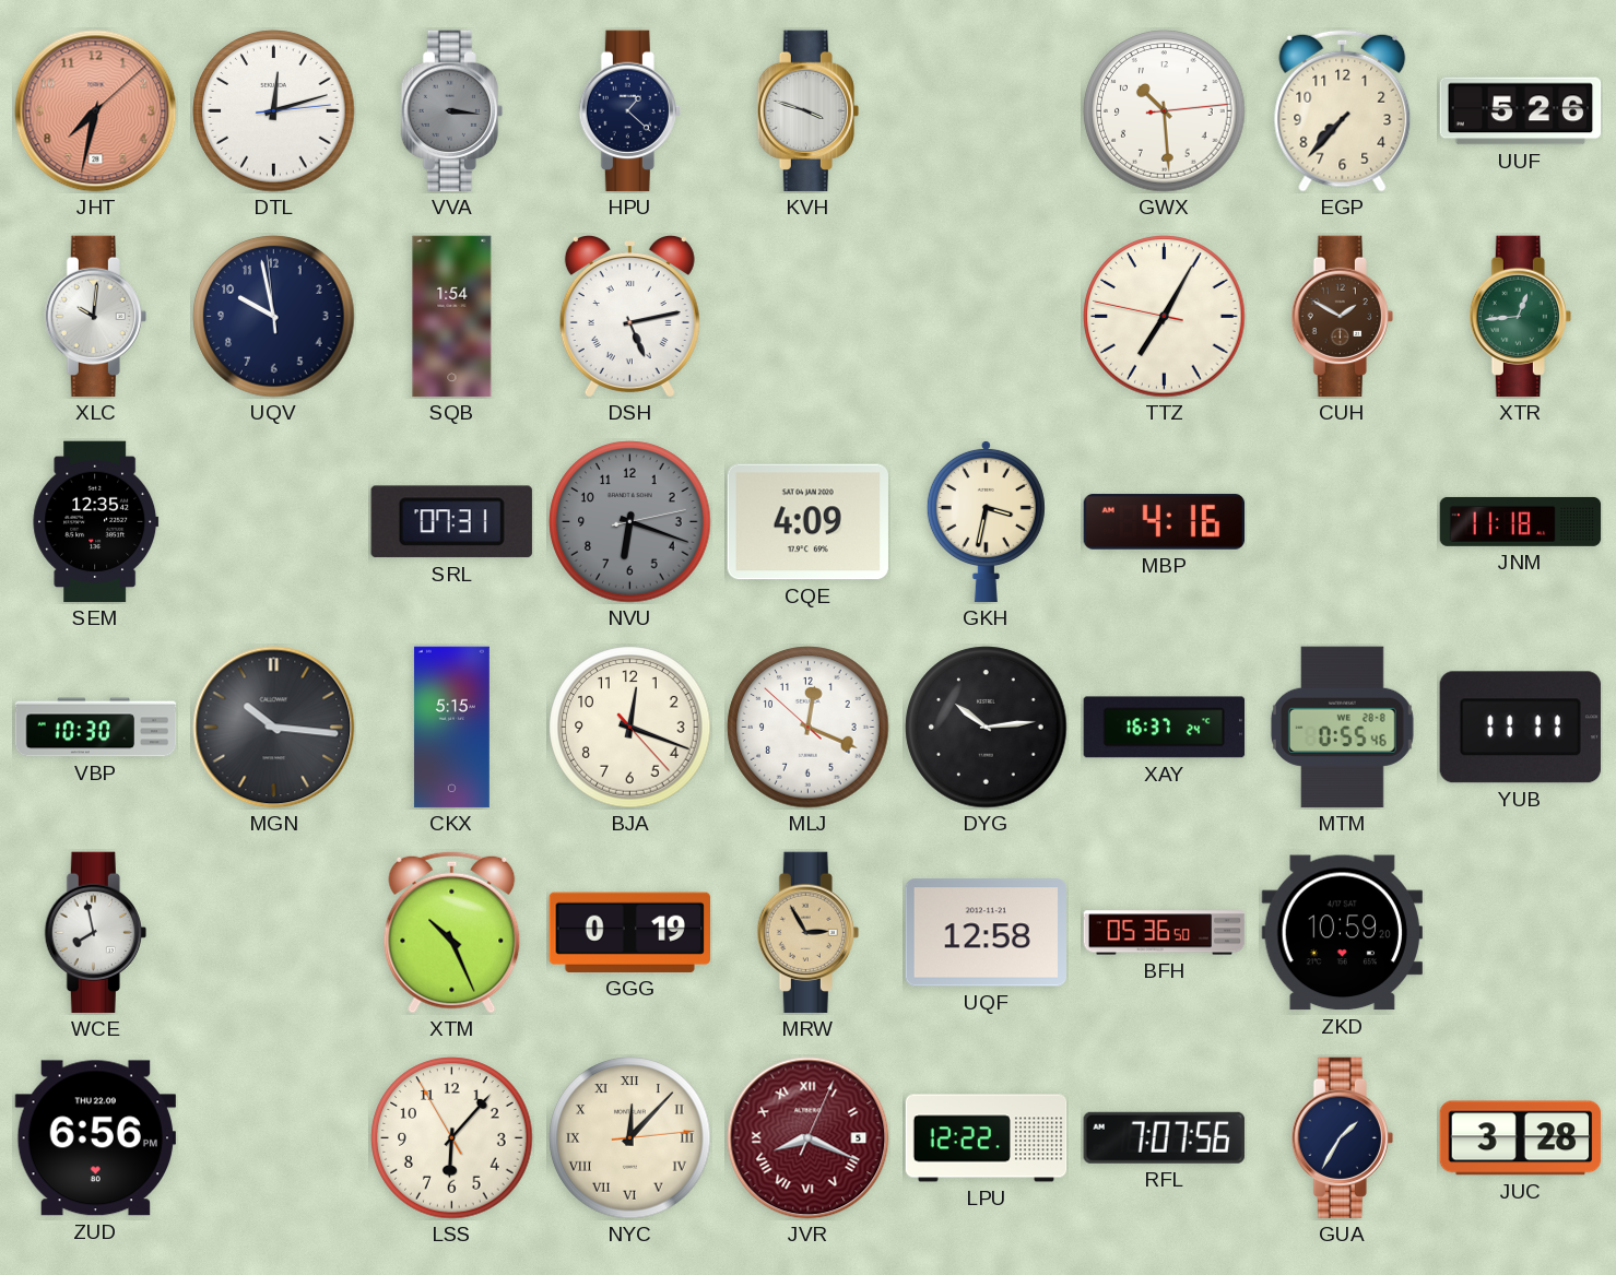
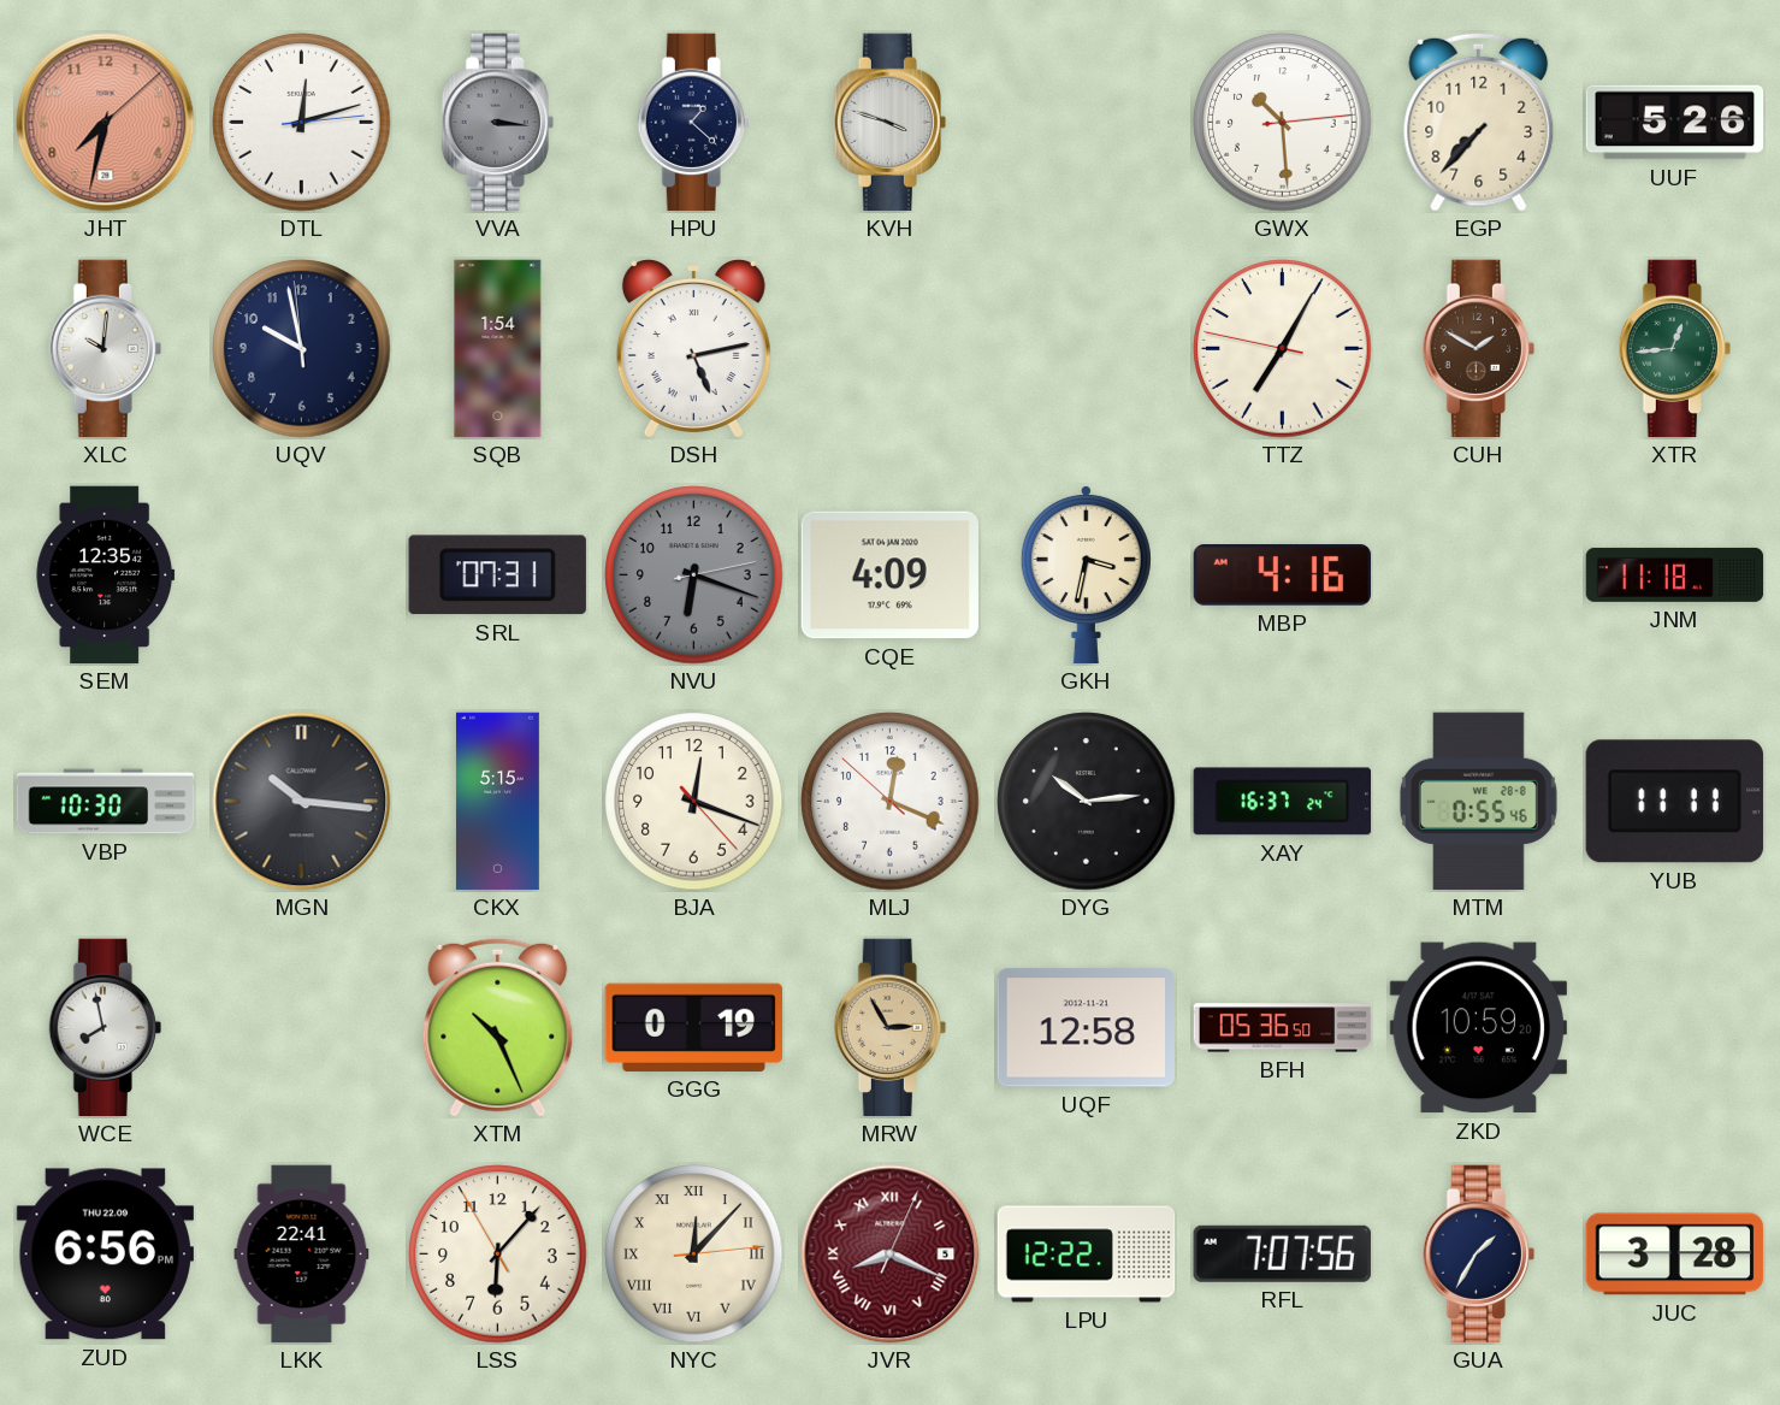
LKK: none -> 22:41
